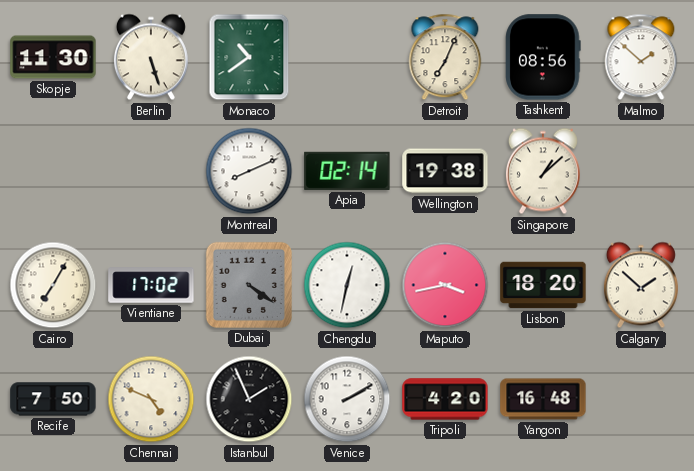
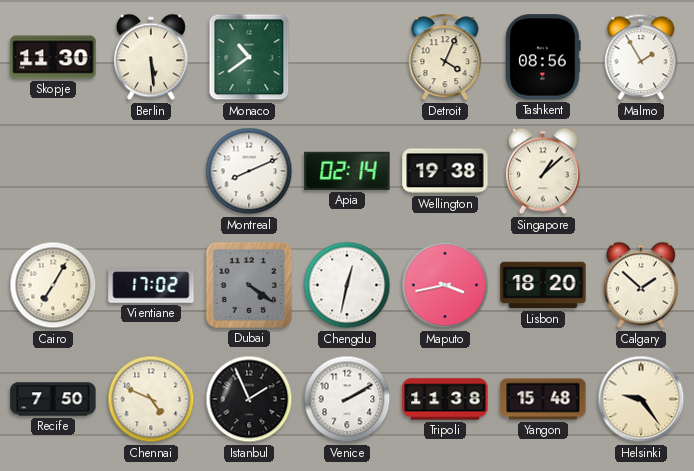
Berlin: 5:27 -> 5:29
Detroit: 7:04 -> 4:04
Malmo: 1:52 -> 1:55
Tripoli: 4:20 -> 11:38
Yangon: 16:48 -> 15:48
Helsinki: none -> 9:24
